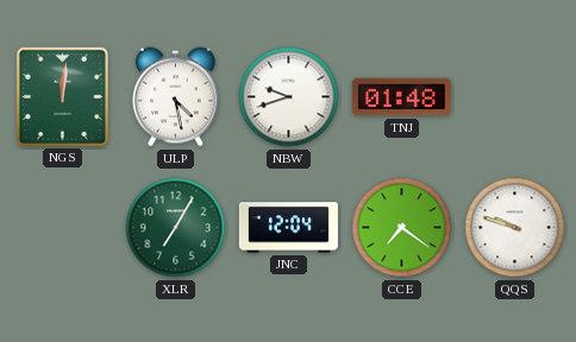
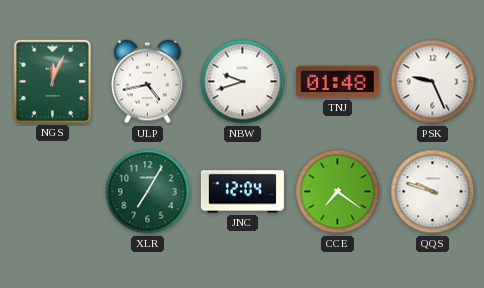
NGS: 12:01 -> 12:04
ULP: 4:28 -> 4:43
PSK: none -> 9:26
